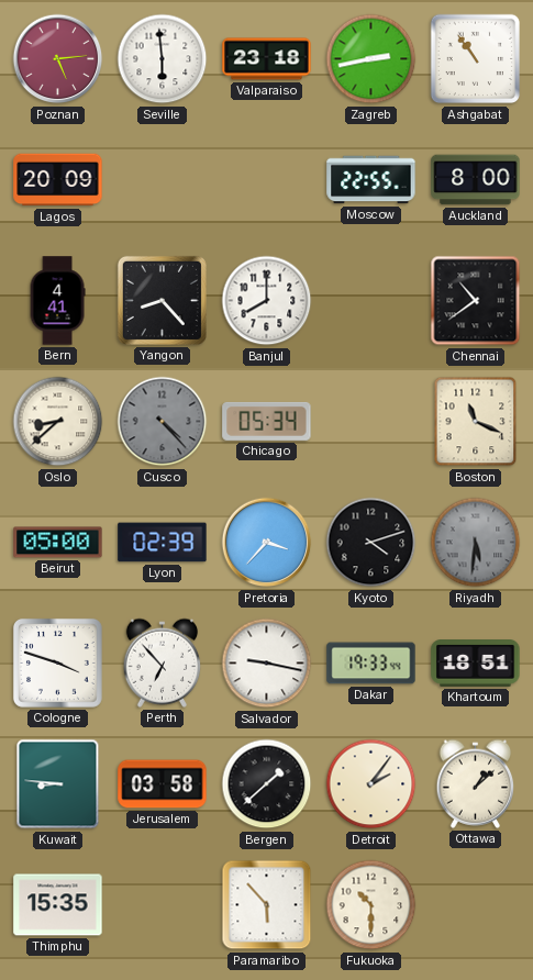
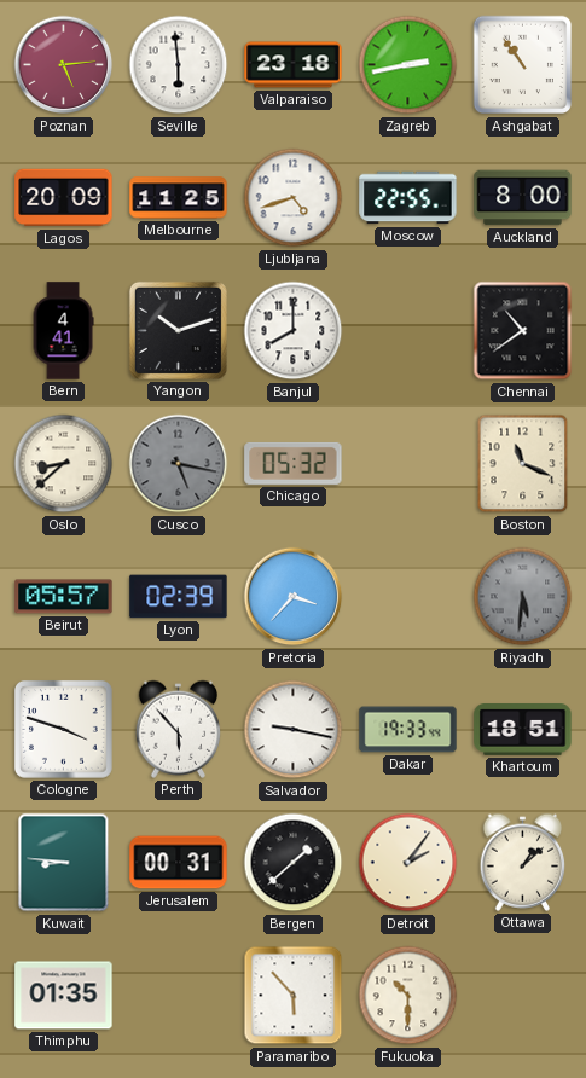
Melbourne: none -> 11:25
Ljubljana: none -> 4:42
Yangon: 8:23 -> 10:12
Cusco: 4:23 -> 5:17
Chicago: 05:34 -> 05:32
Beirut: 05:00 -> 05:57
Kyoto: 4:12 -> none
Perth: 6:53 -> 5:53
Jerusalem: 03:58 -> 00:31
Thimphu: 15:35 -> 01:35
